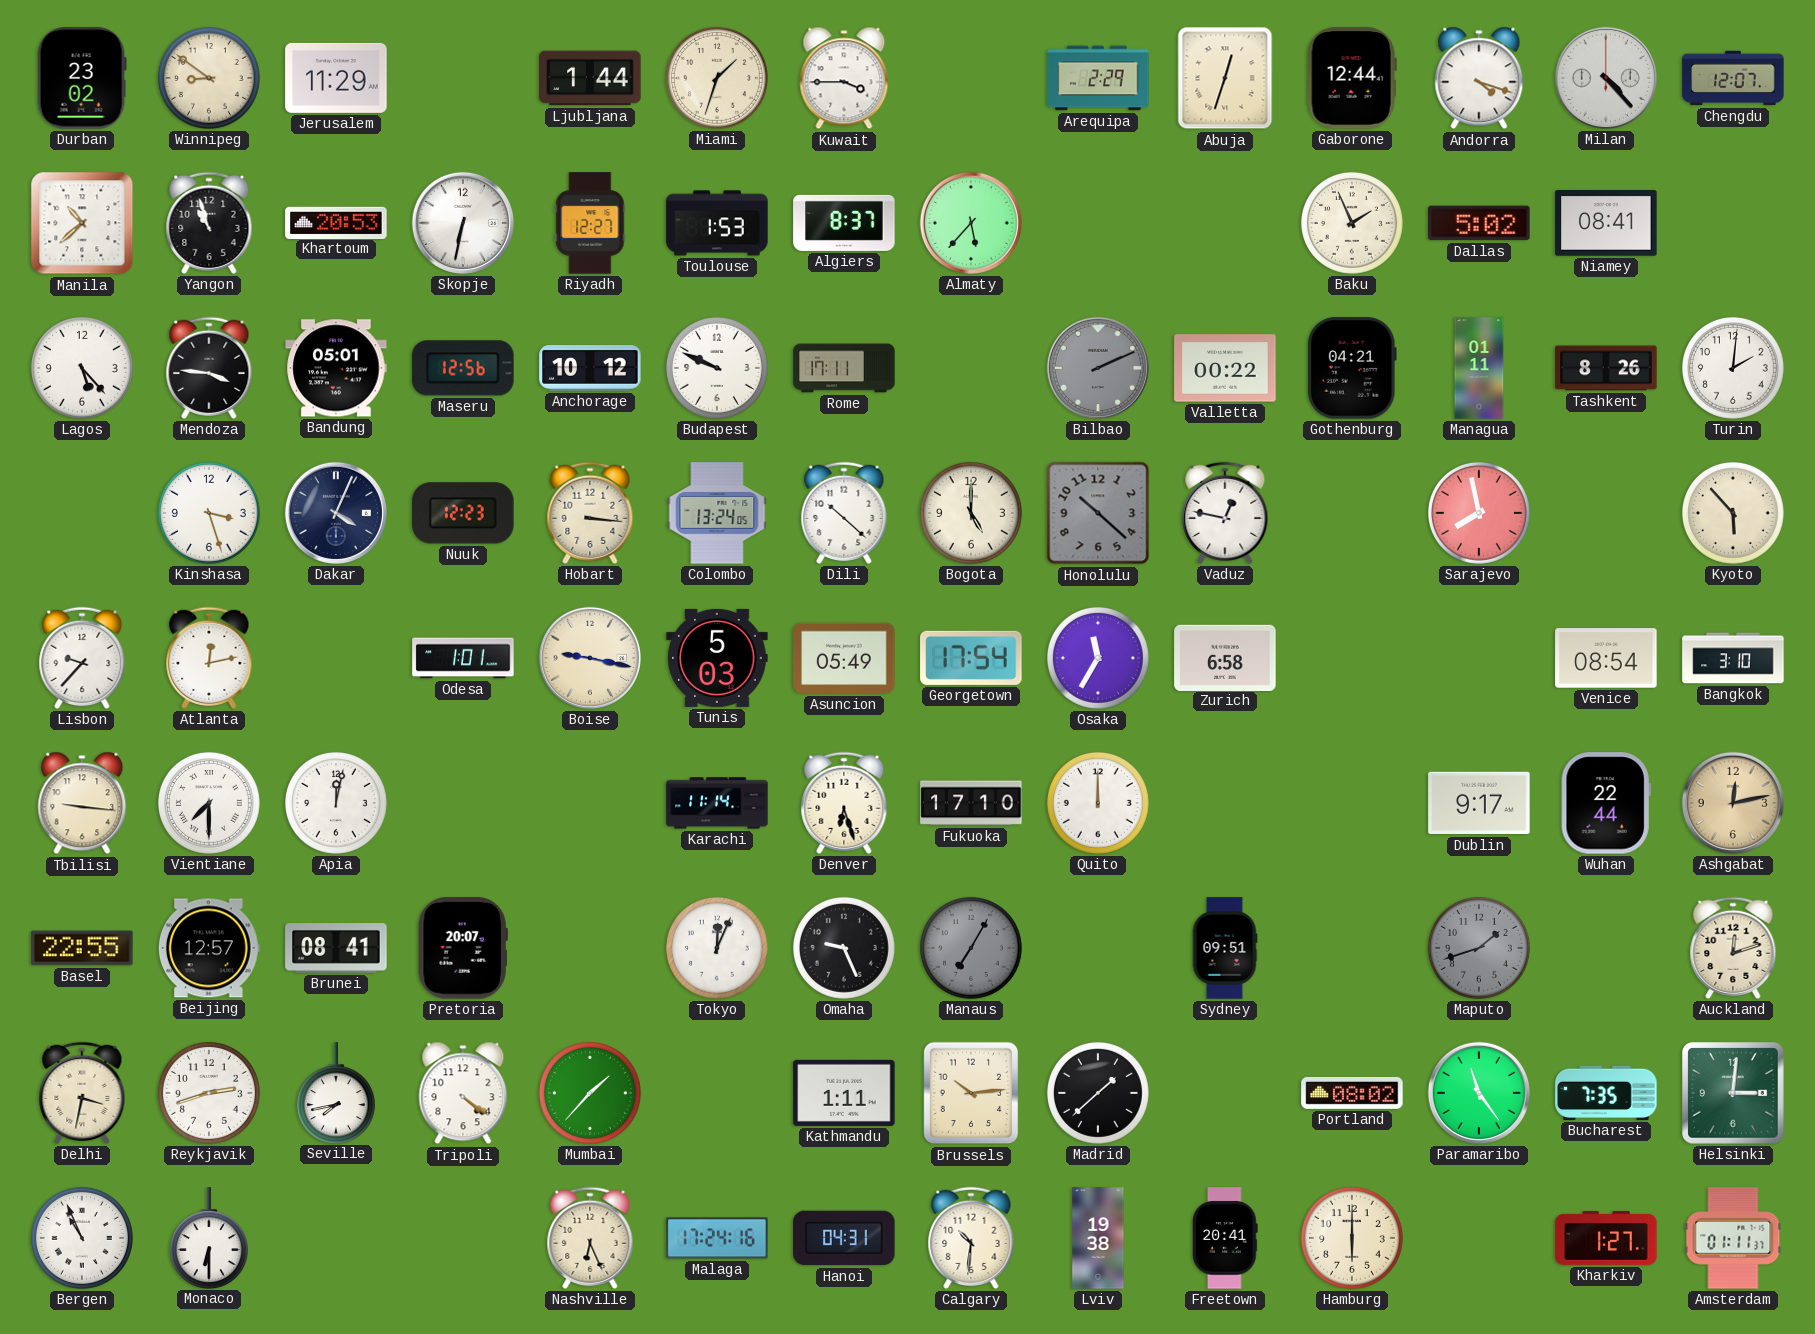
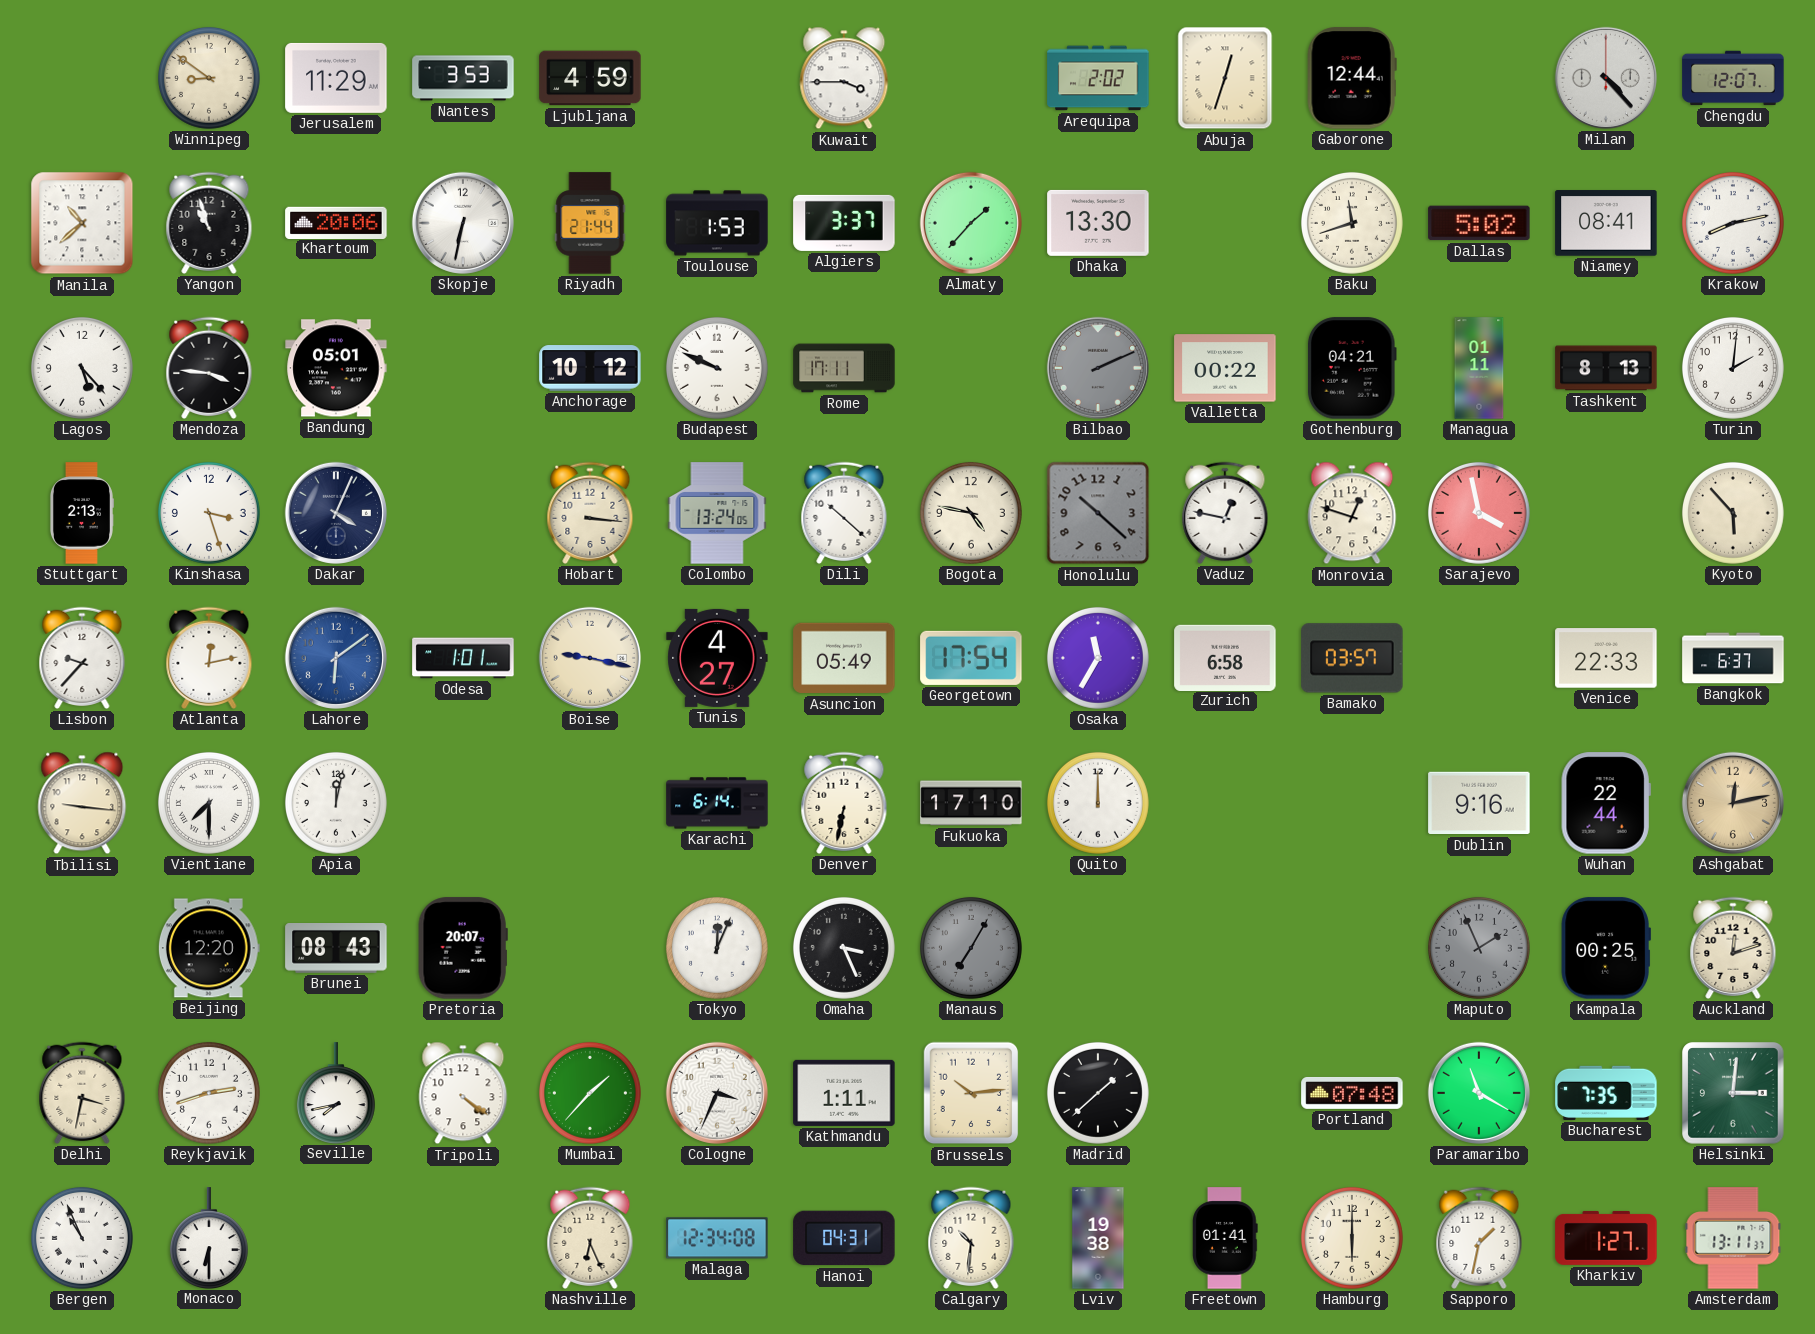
Durban: 23:02 -> none
Nantes: none -> 3:53
Ljubljana: 1:44 -> 4:59
Miami: 1:33 -> none
Arequipa: 2:29 -> 2:02
Andorra: 4:18 -> none
Khartoum: 20:53 -> 20:06
Riyadh: 12:27 -> 21:44
Algiers: 8:37 -> 3:37
Almaty: 5:37 -> 1:37
Dhaka: none -> 13:30
Baku: 1:56 -> 11:42
Krakow: none -> 8:13
Maseru: 12:56 -> none
Tashkent: 8:26 -> 8:13
Stuttgart: none -> 2:13
Nuuk: 12:23 -> none
Bogota: 5:00 -> 4:47
Monrovia: none -> 12:48
Sarajevo: 7:58 -> 3:58
Lahore: none -> 6:09
Tunis: 5:03 -> 4:27
Bamako: none -> 03:57
Venice: 08:54 -> 22:33
Bangkok: 3:10 -> 6:37
Karachi: 11:14 -> 6:14
Denver: 6:27 -> 6:32
Dublin: 9:17 -> 9:16
Basel: 22:55 -> none
Beijing: 12:57 -> 12:20
Brunei: 08:41 -> 08:43
Omaha: 9:26 -> 3:26
Sydney: 09:51 -> none
Maputo: 1:42 -> 1:56
Kampala: none -> 00:25
Cologne: none -> 3:34
Portland: 08:02 -> 07:48
Paramaribo: 11:24 -> 11:20
Malaga: 17:24 -> 12:34
Freetown: 20:41 -> 01:41
Sapporo: none -> 1:32
Amsterdam: 01:11 -> 13:11
